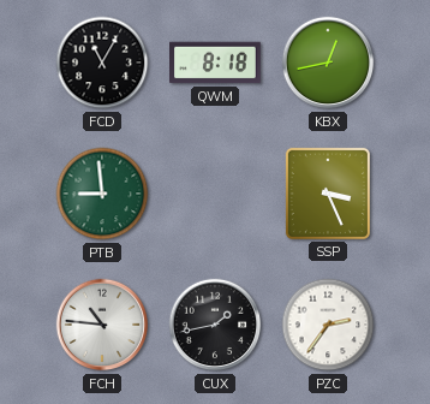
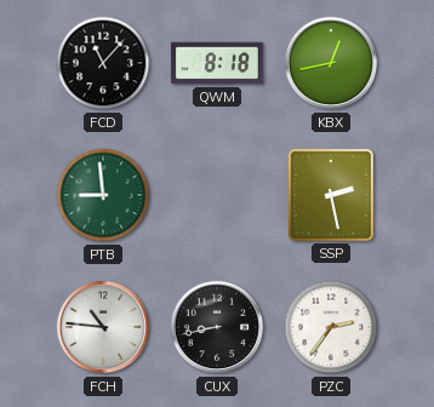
FCD: 11:05 -> 11:07
SSP: 3:26 -> 2:28
CUX: 1:43 -> 8:43
